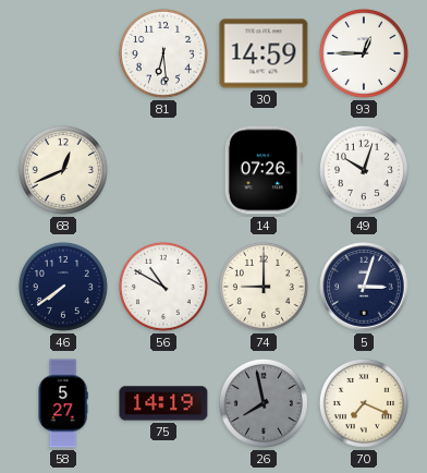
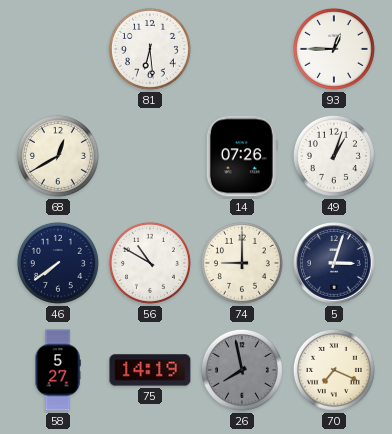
30: 14:59 -> none
68: 12:41 -> 12:40
49: 10:03 -> 1:03
